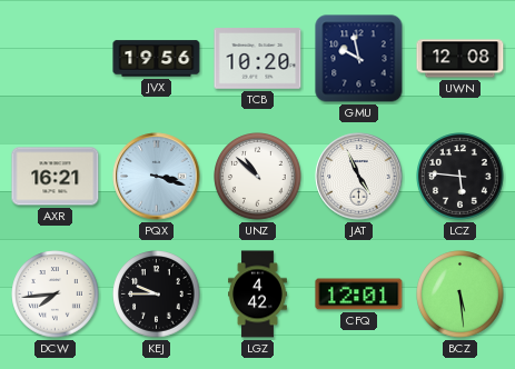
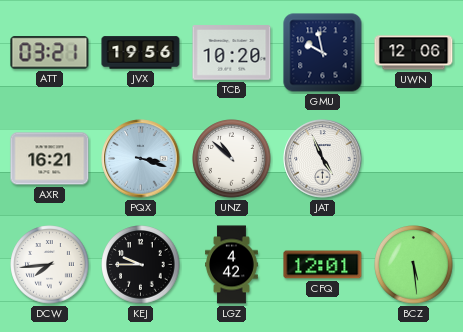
ATT: none -> 03:21
UWN: 12:08 -> 12:06
LCZ: 5:46 -> none
